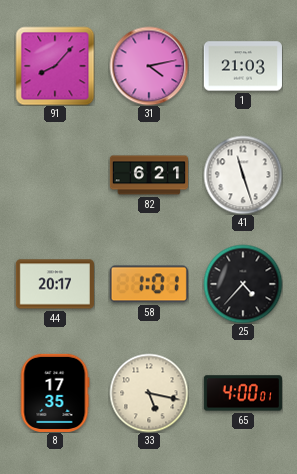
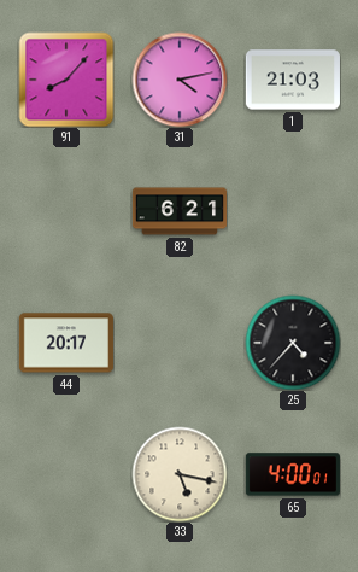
41: 11:27 -> none
58: 1:01 -> none
8: 17:35 -> none
